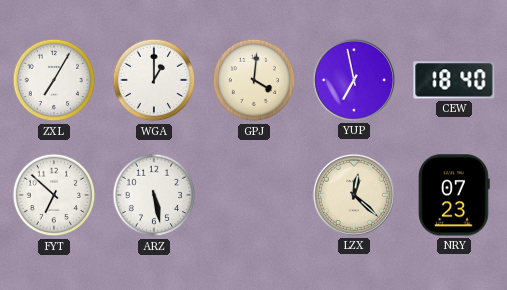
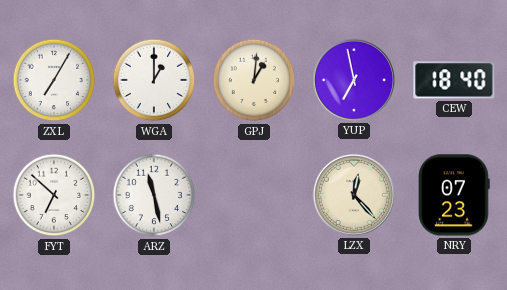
GPJ: 4:01 -> 1:01
ARZ: 5:28 -> 11:28
LZX: 12:22 -> 12:23
